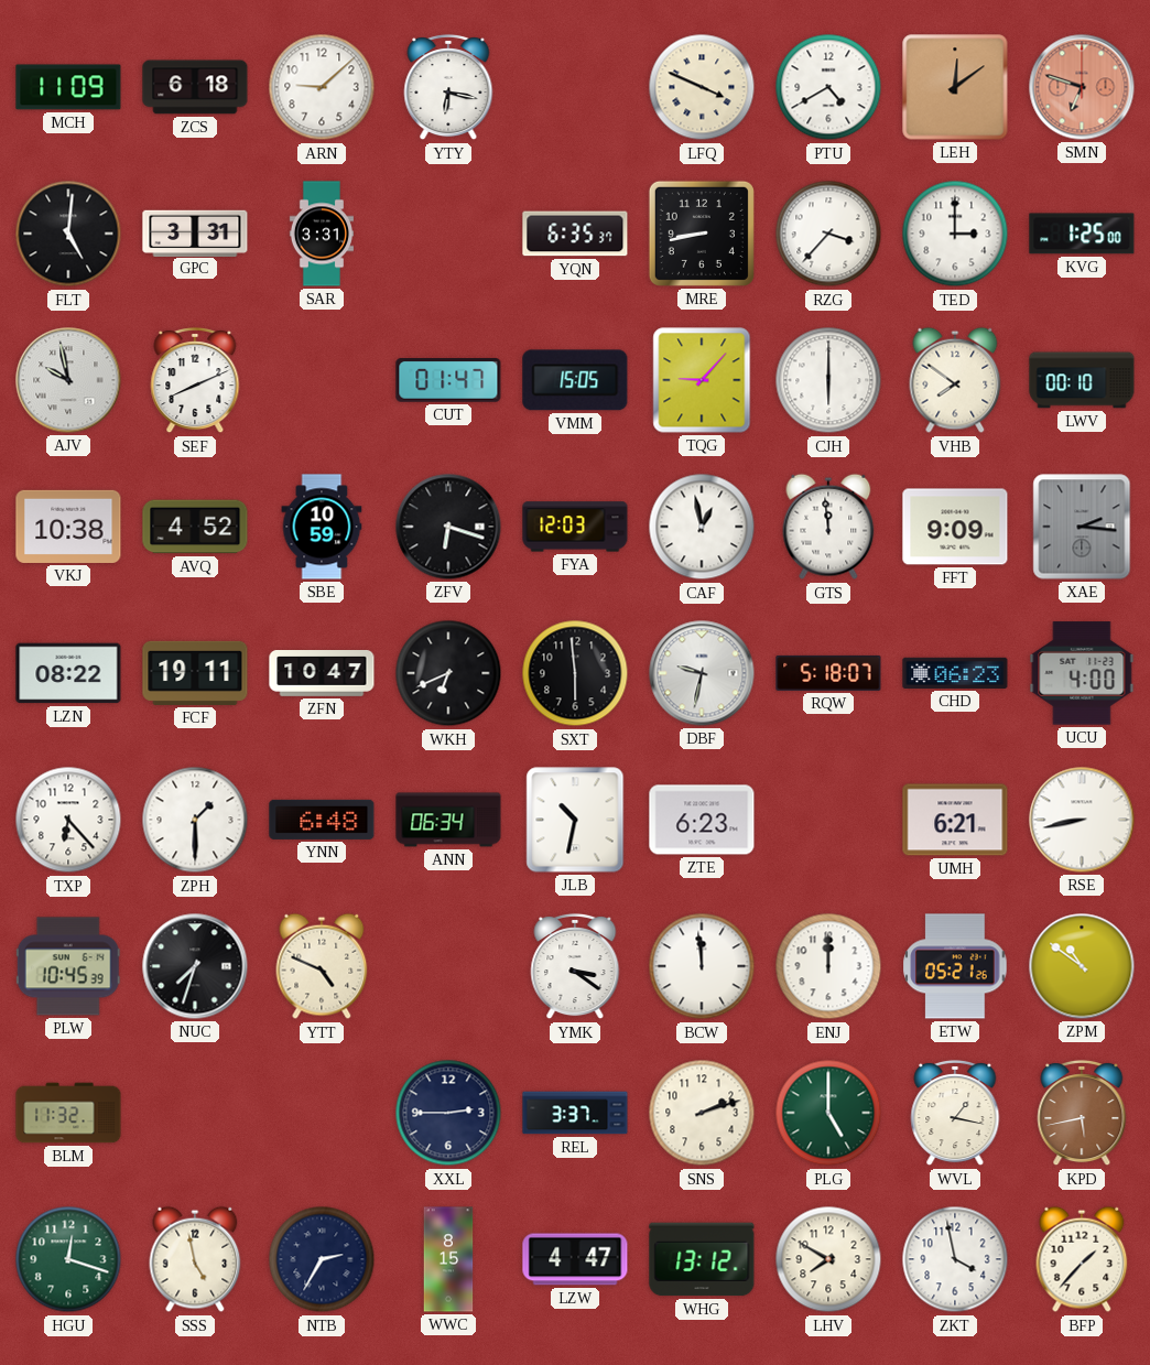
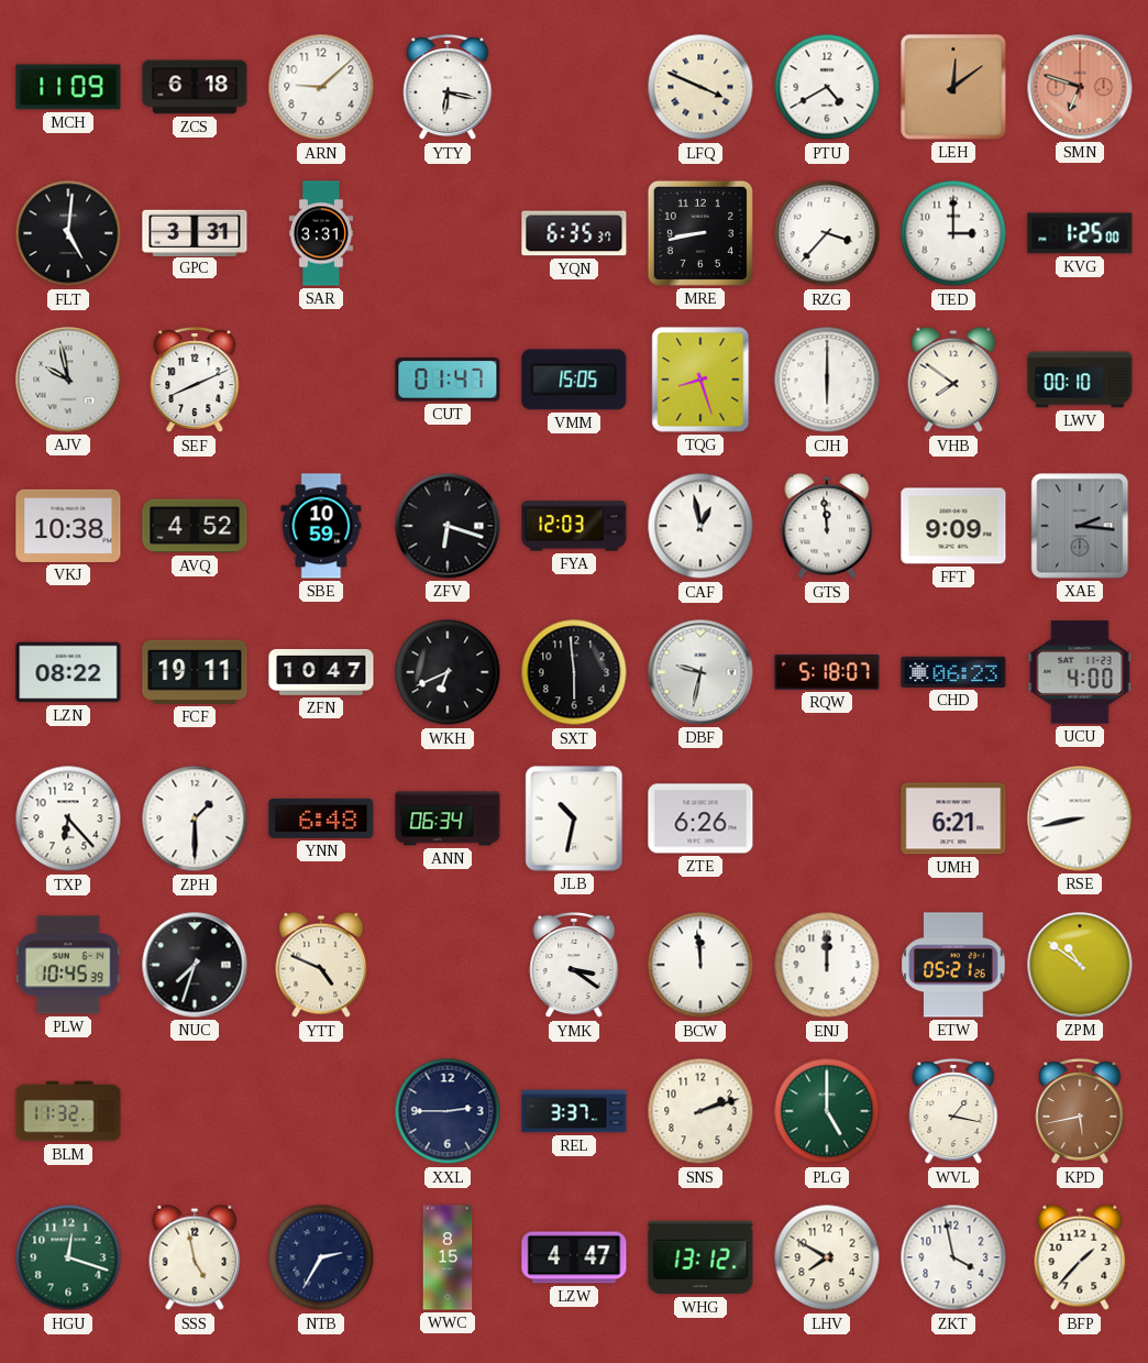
TQG: 9:07 -> 8:27
ZTE: 6:23 -> 6:26
